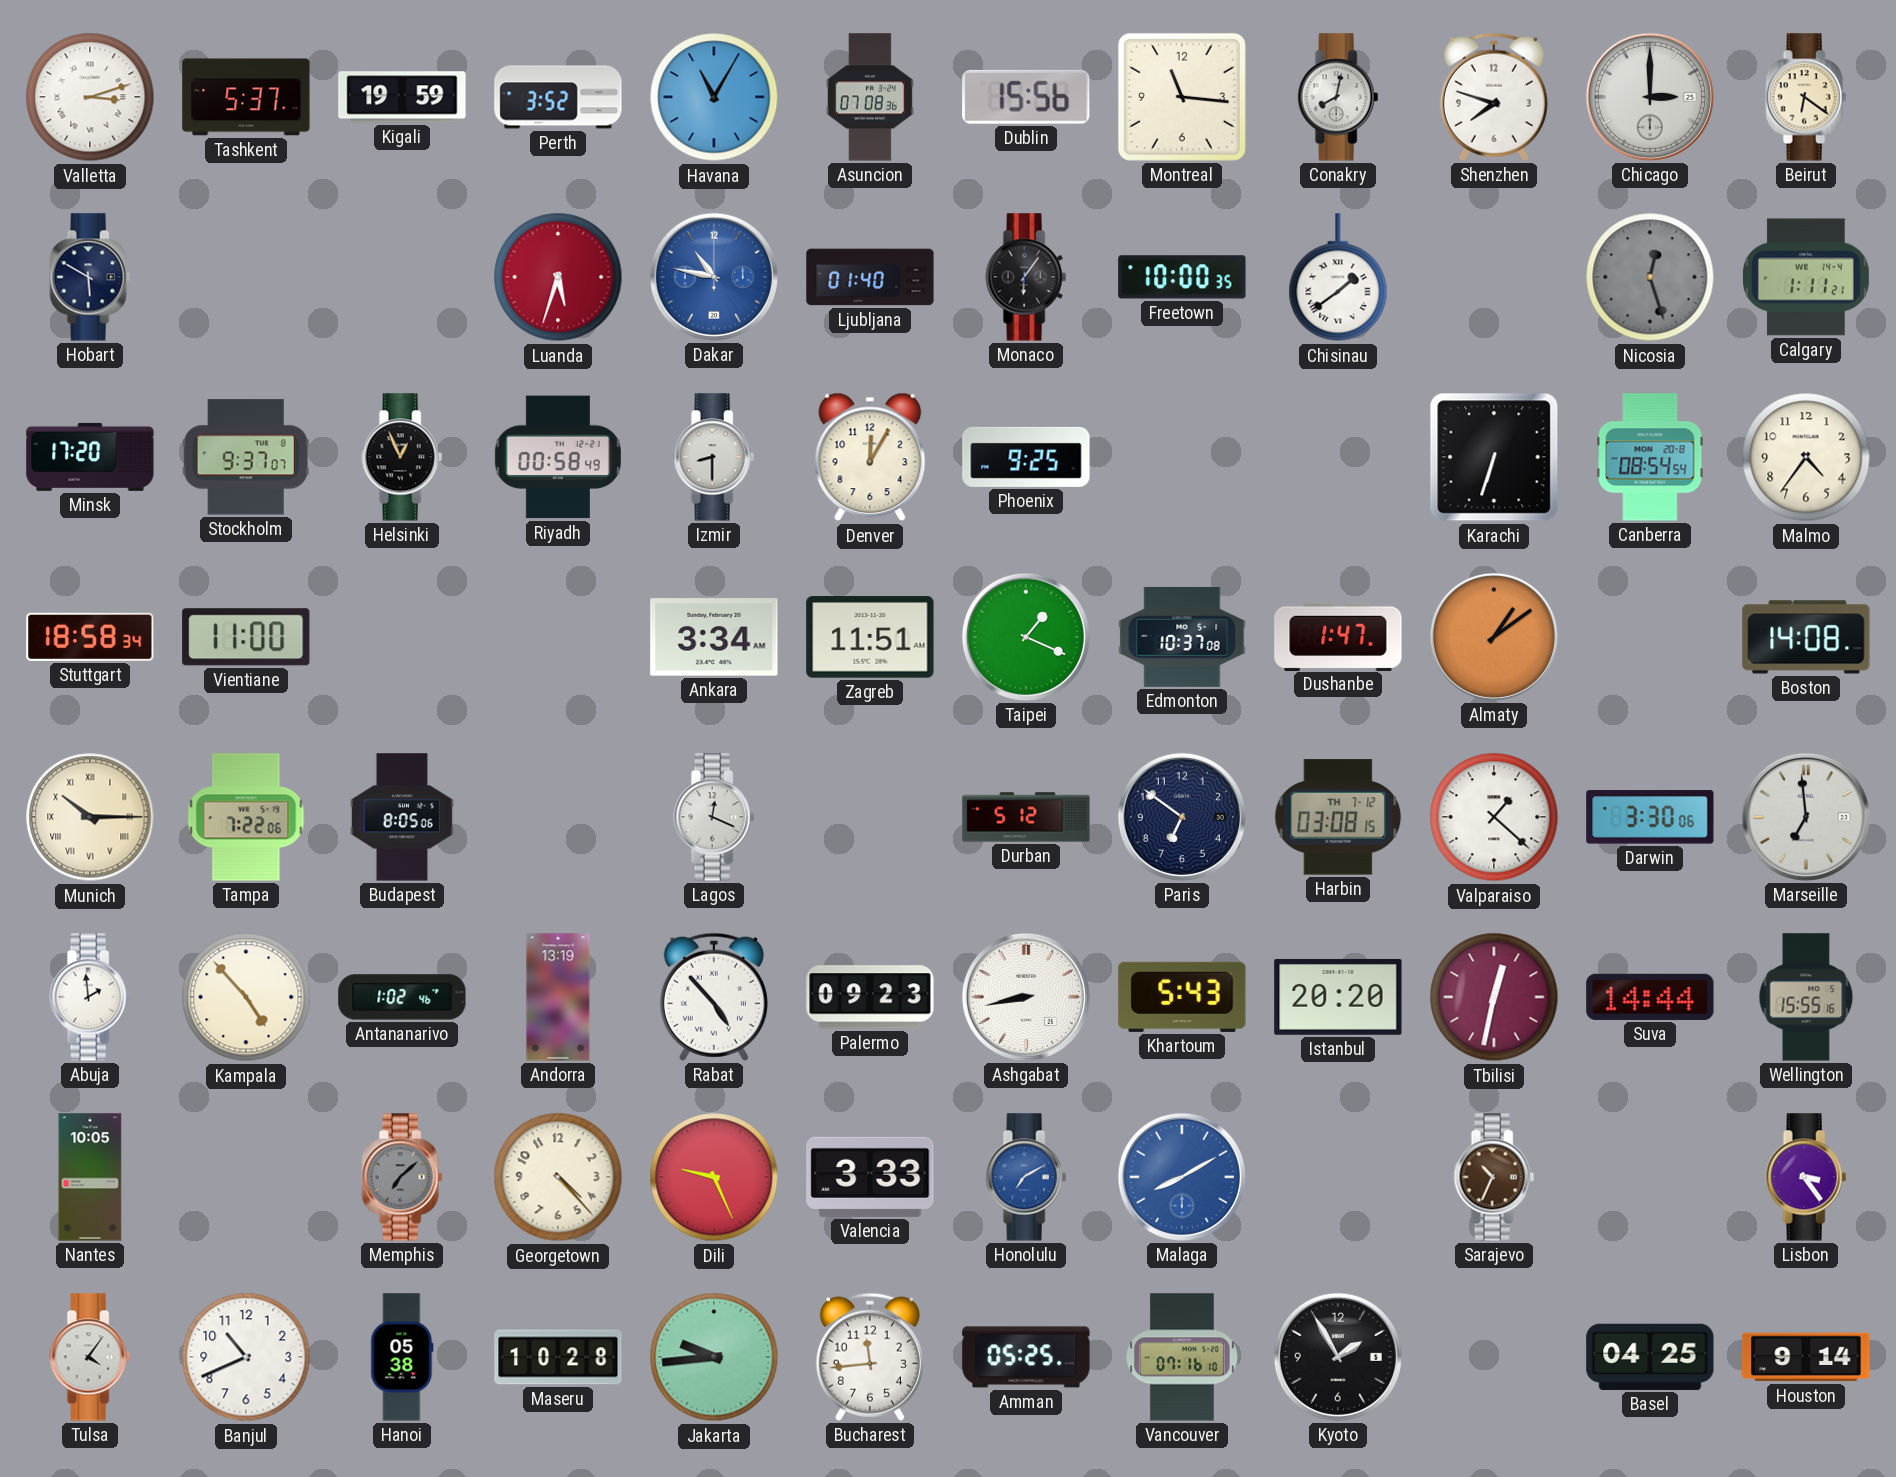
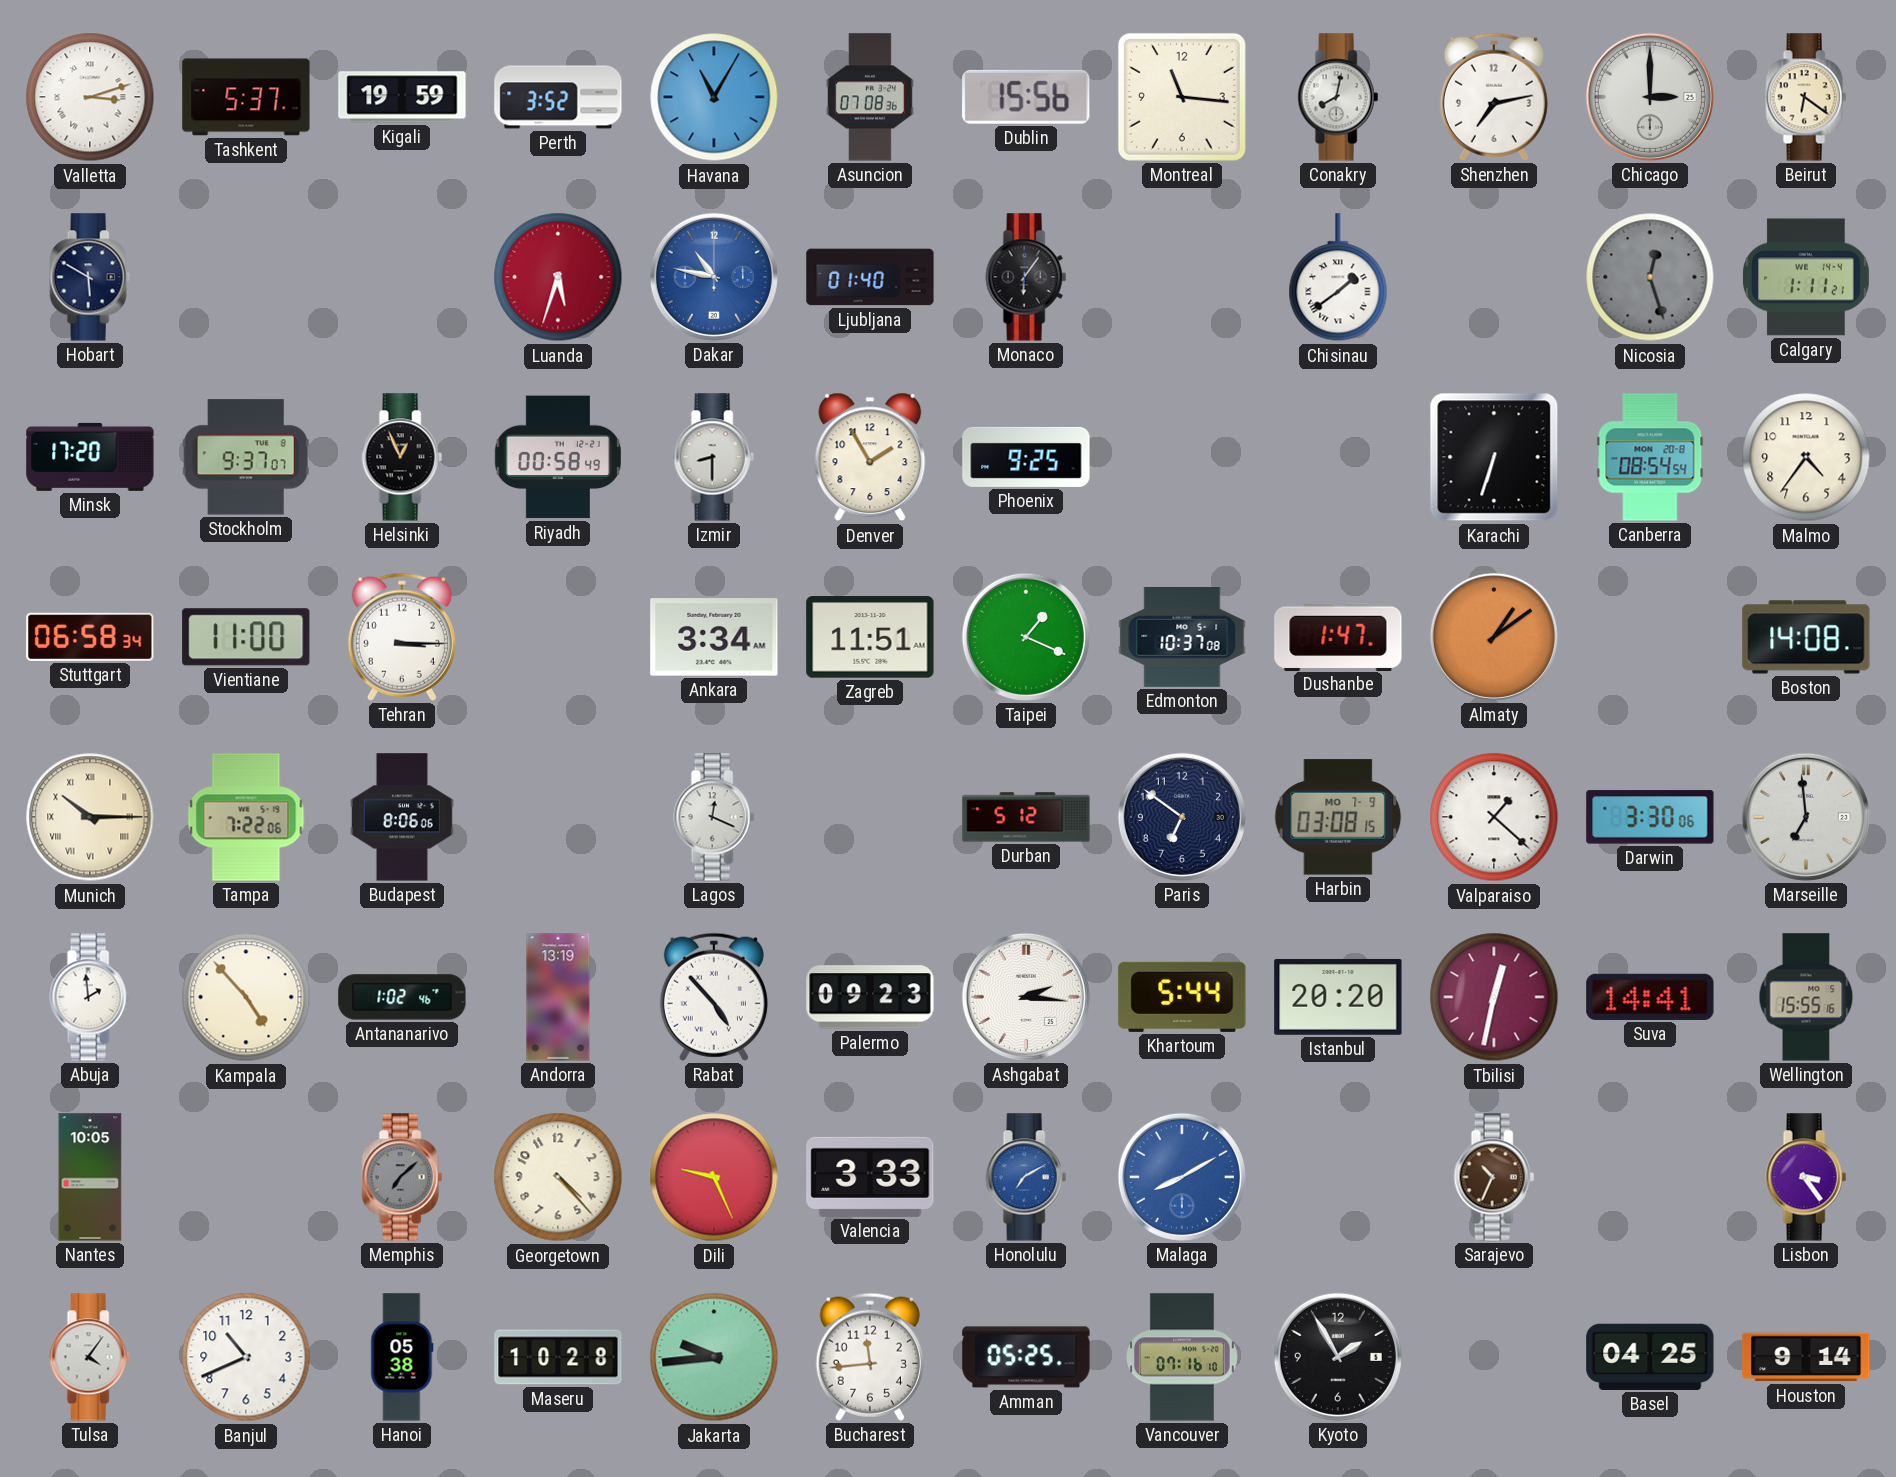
Shenzhen: 7:48 -> 7:13
Freetown: 10:00 -> none
Denver: 12:05 -> 1:55
Stuttgart: 18:58 -> 06:58
Tehran: none -> 3:15
Budapest: 8:05 -> 8:06
Harbin date: TH 7-12 -> MO 7-9
Ashgabat: 8:43 -> 2:16
Khartoum: 5:43 -> 5:44
Suva: 14:44 -> 14:41
